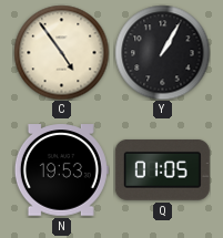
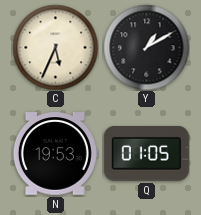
C: 4:54 -> 5:34
Y: 1:05 -> 1:10
